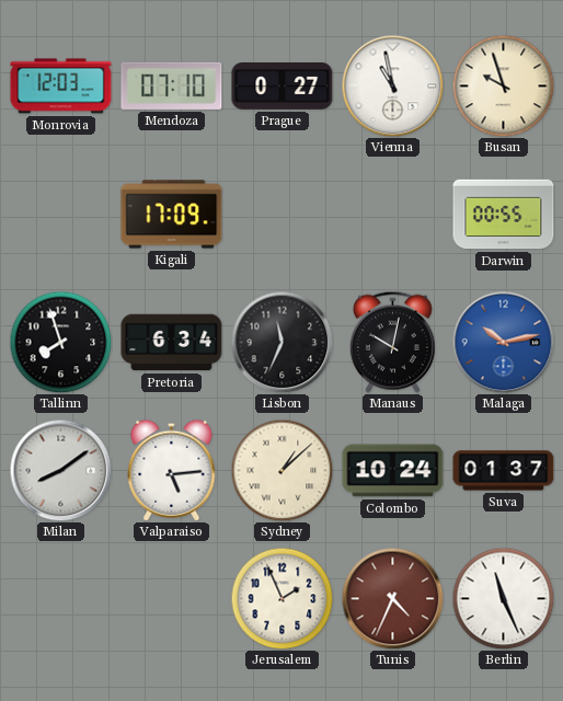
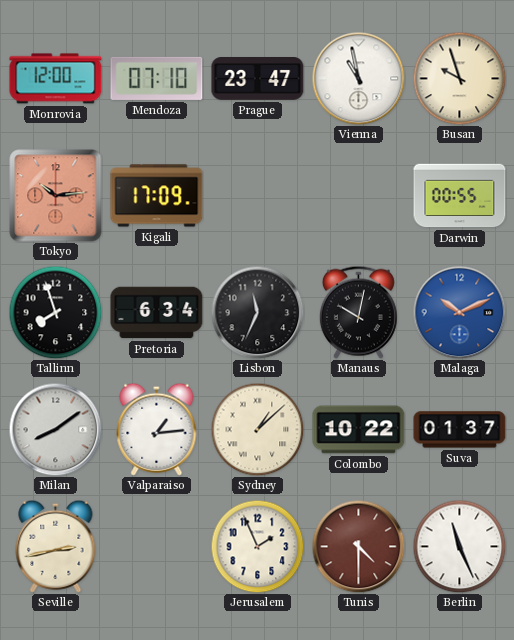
Monrovia: 12:03 -> 12:00
Prague: 0:27 -> 23:47
Tokyo: none -> 10:14
Malaga: 10:13 -> 10:11
Valparaiso: 5:14 -> 1:14
Colombo: 10:24 -> 10:22
Seville: none -> 2:43
Tunis: 4:34 -> 4:30
